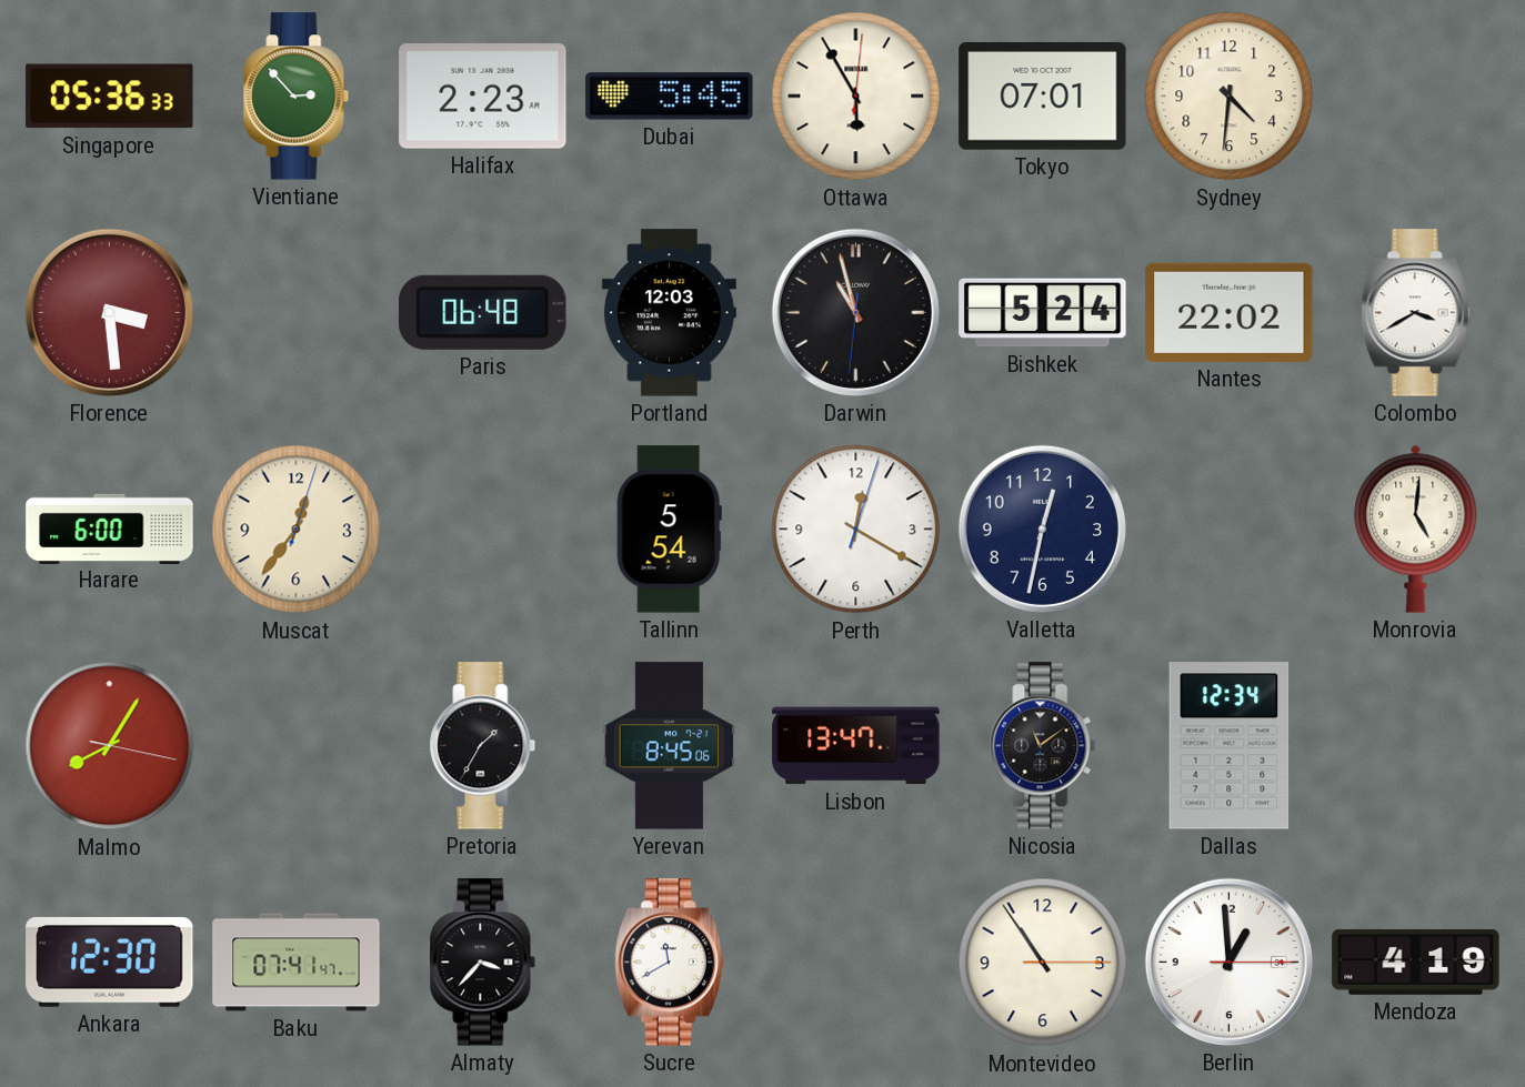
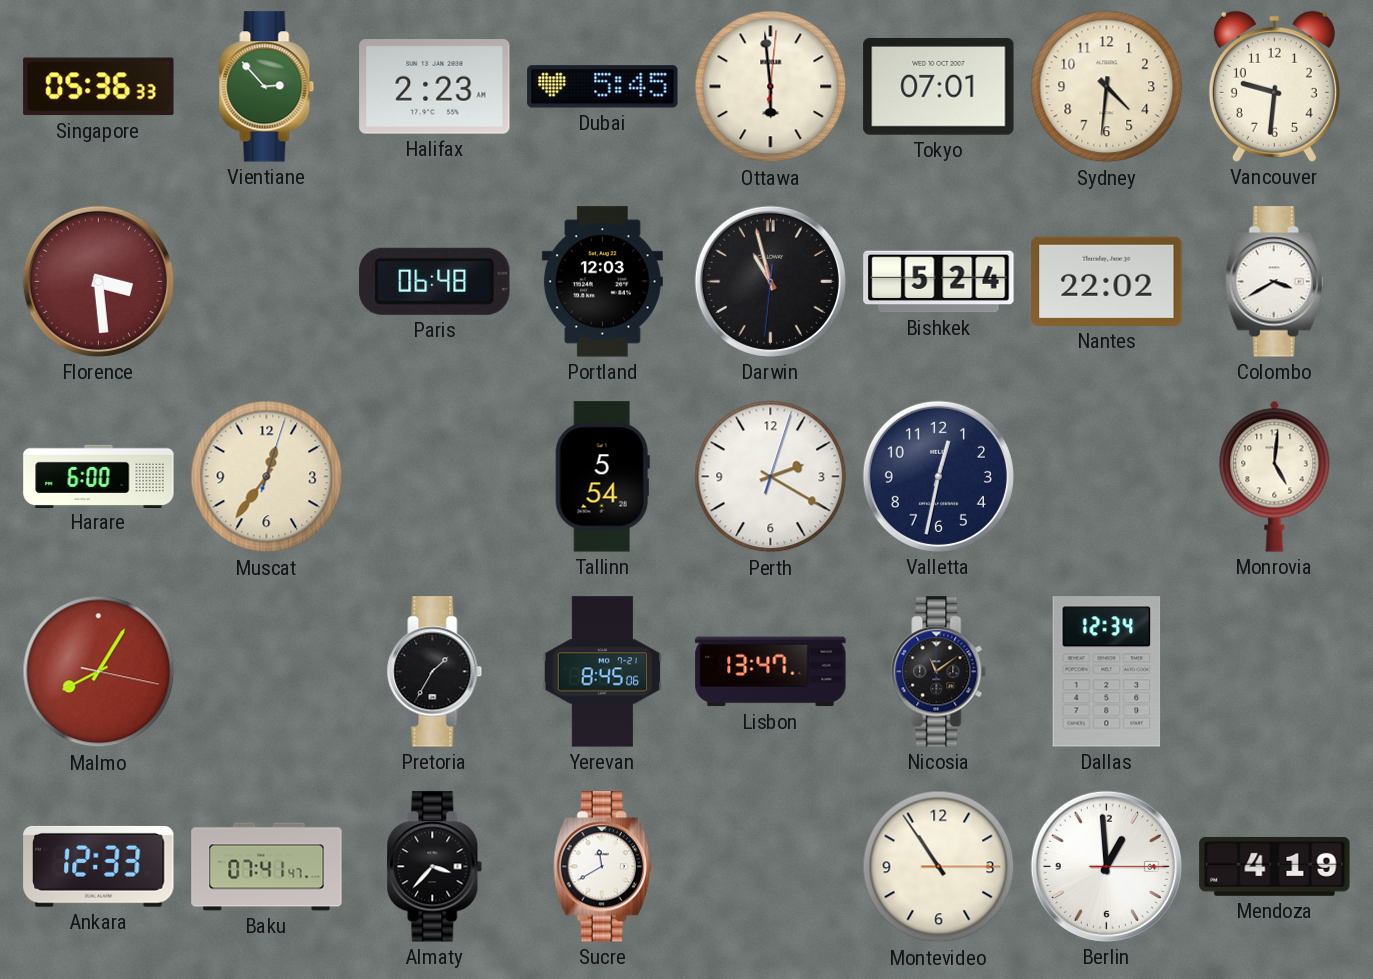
Ottawa: 5:55 -> 5:59
Vancouver: none -> 9:31
Perth: 12:20 -> 2:20
Ankara: 12:30 -> 12:33
